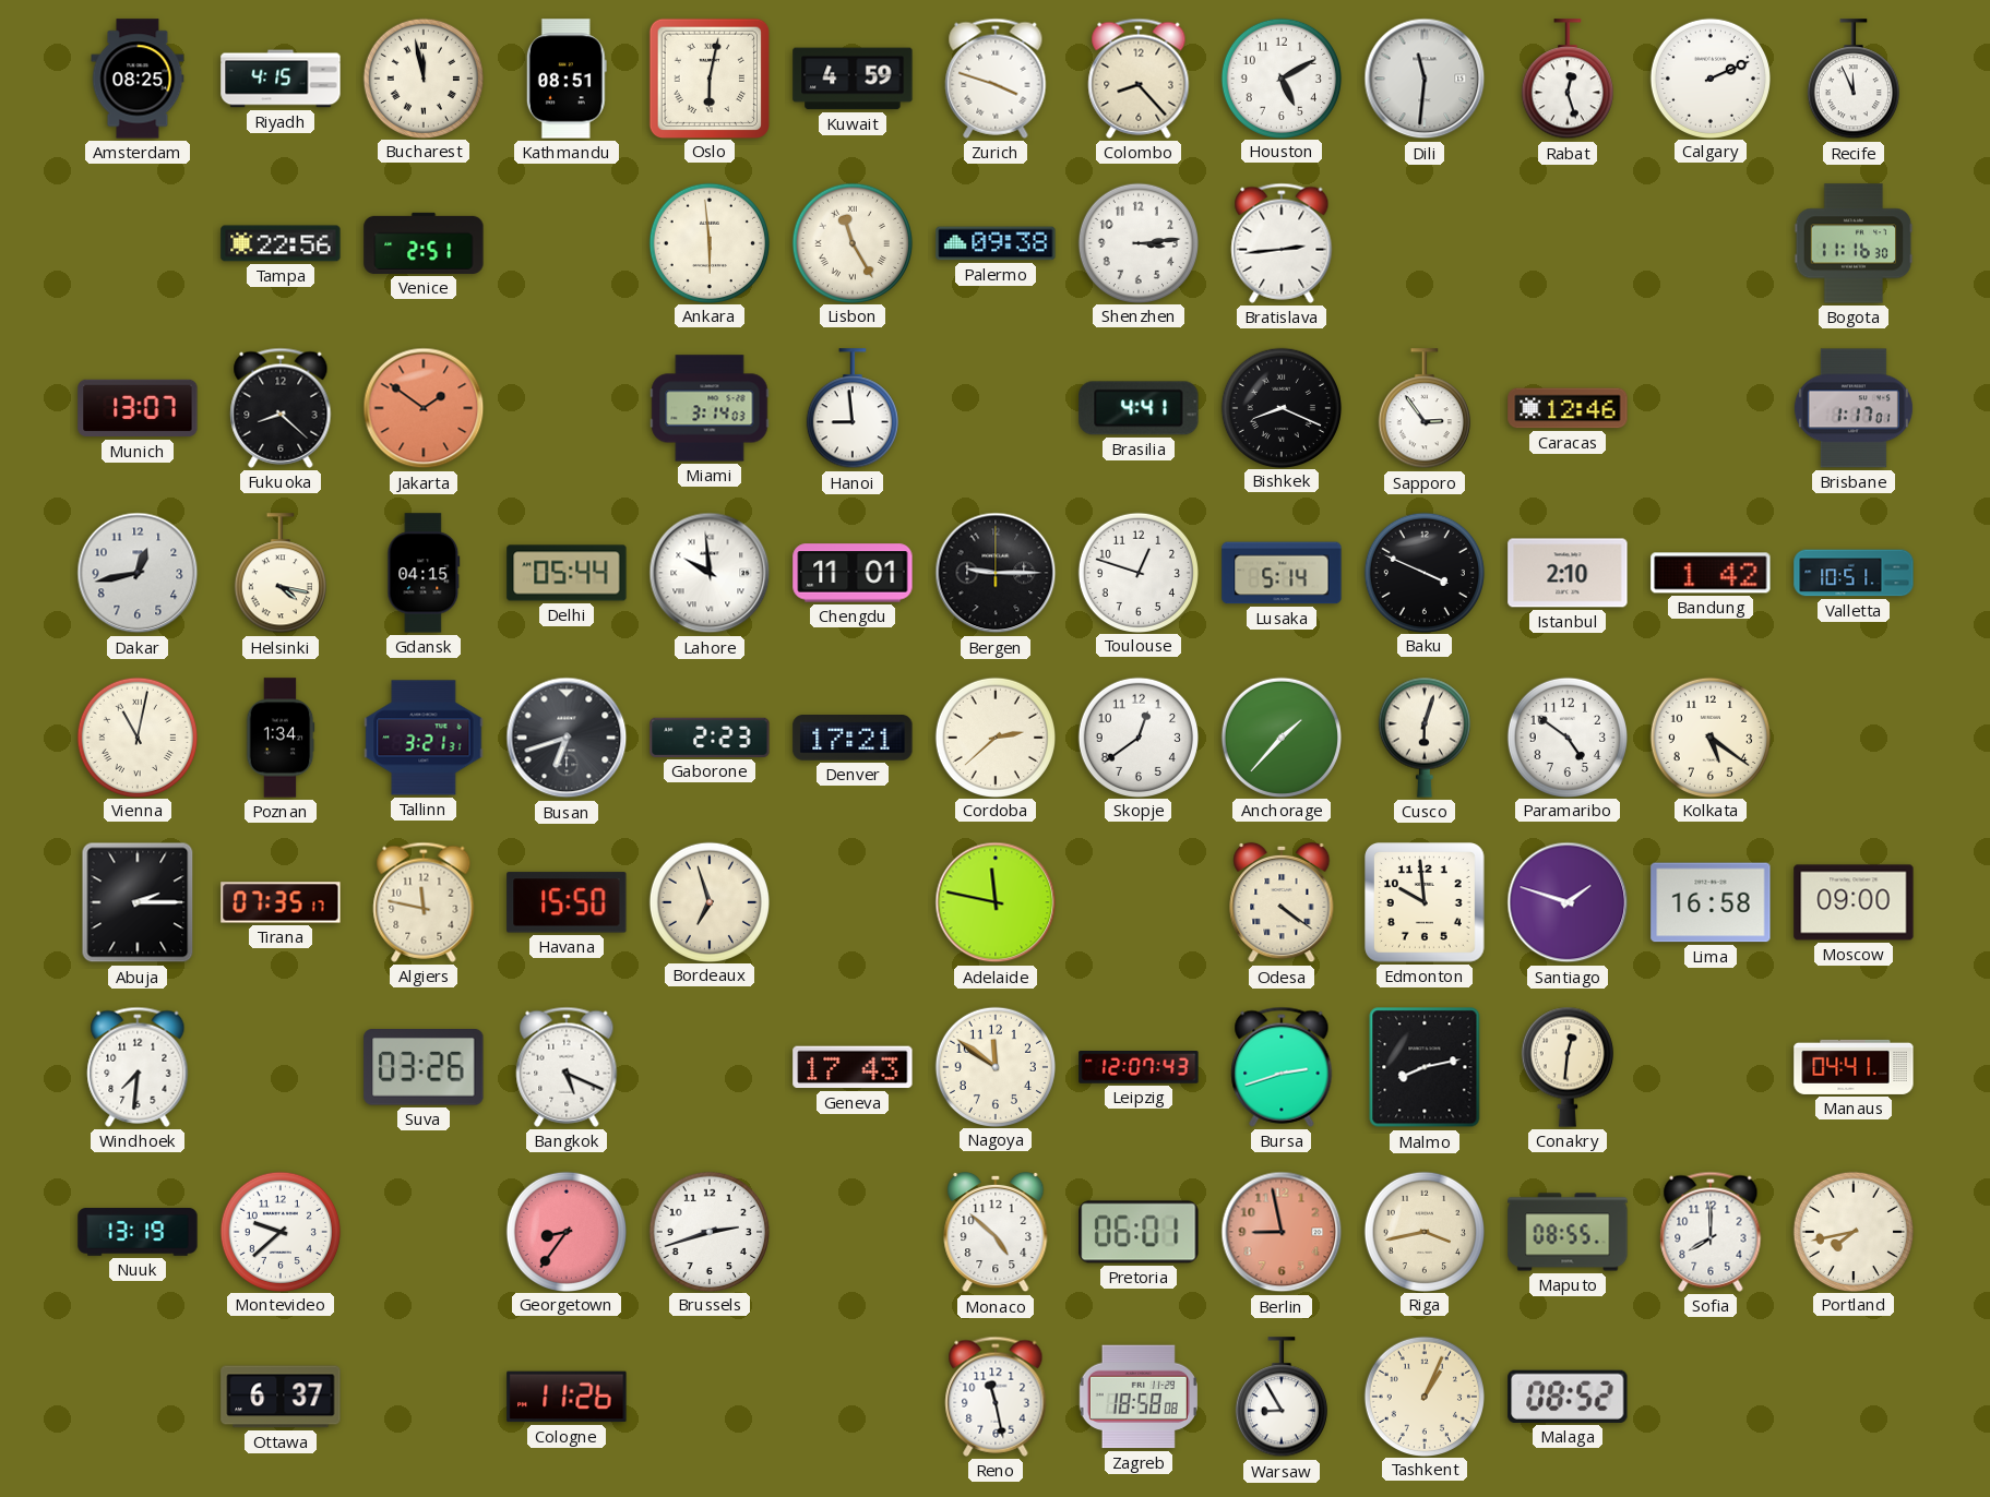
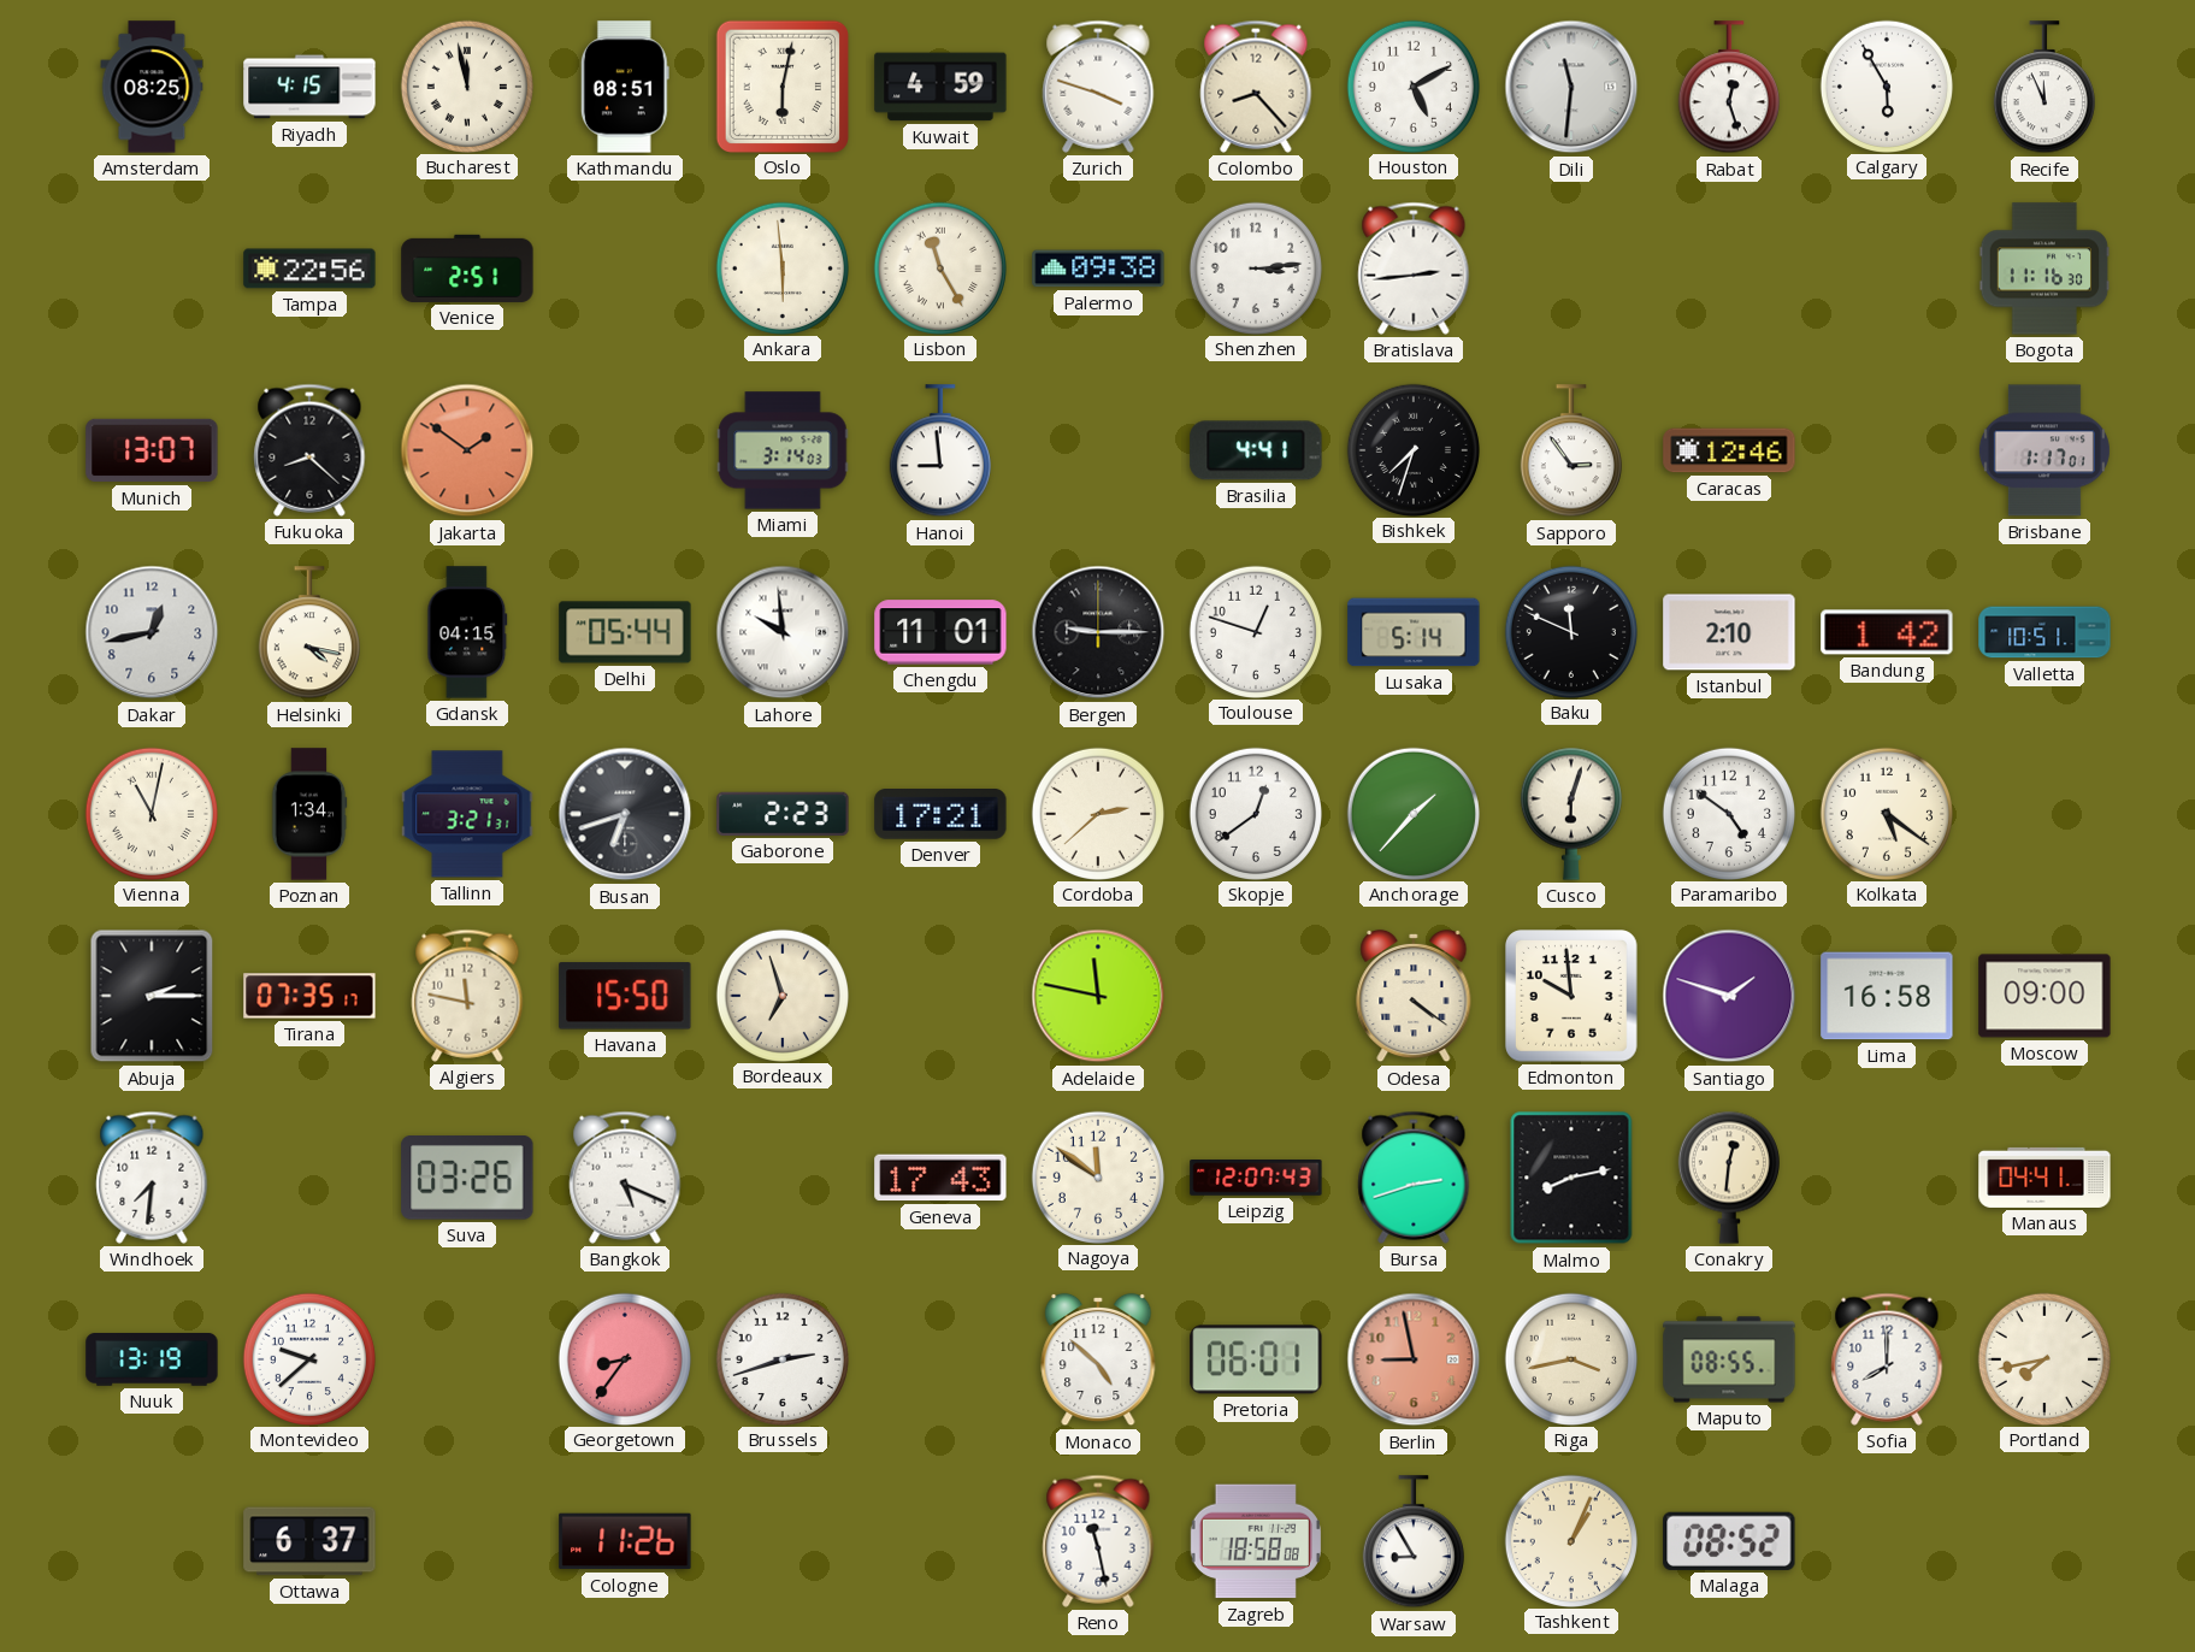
Calgary: 2:11 -> 5:55
Bishkek: 8:19 -> 7:33
Baku: 3:49 -> 11:49
